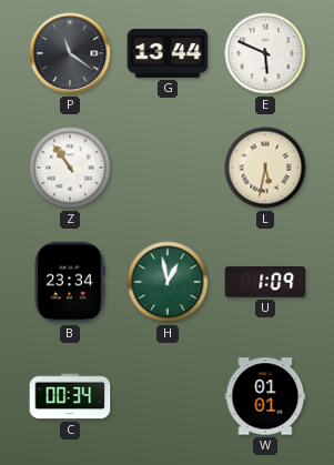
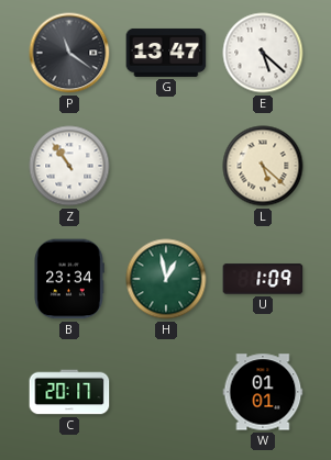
G: 13:44 -> 13:47
E: 5:49 -> 5:22
L: 5:32 -> 5:22
C: 00:34 -> 20:17
